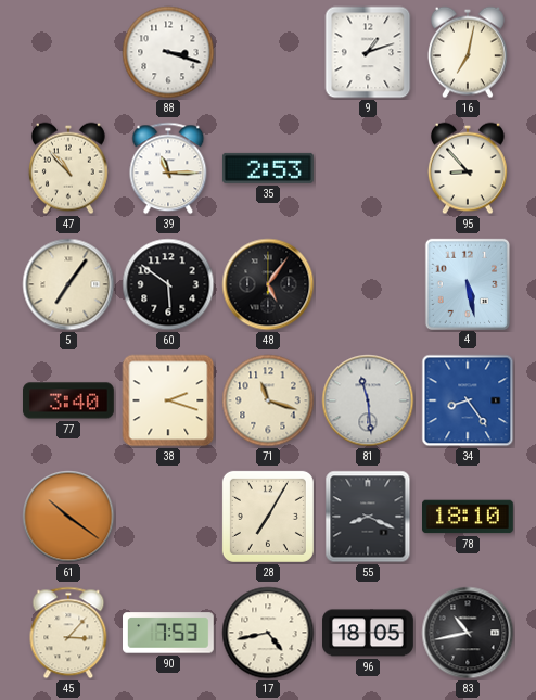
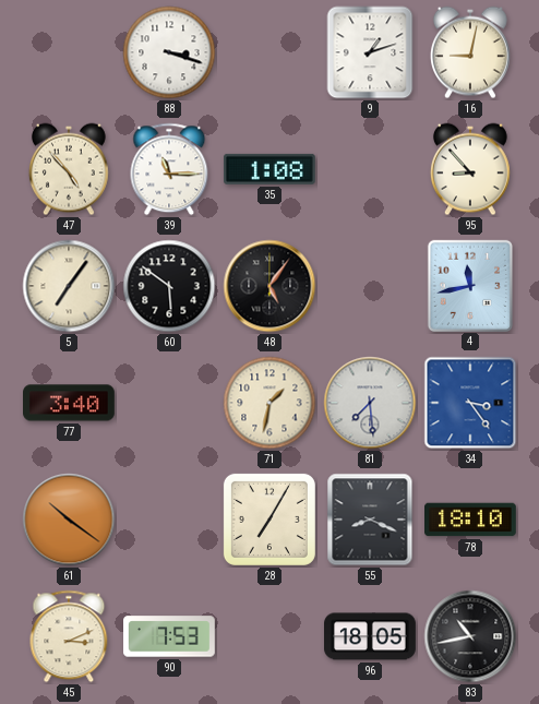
16: 7:02 -> 9:02
47: 10:53 -> 4:53
35: 2:53 -> 1:08
4: 5:28 -> 11:43
38: 2:18 -> none
71: 11:18 -> 1:32
81: 11:29 -> 7:29
34: 8:24 -> 3:24
45: 3:07 -> 3:11
17: 4:43 -> none
